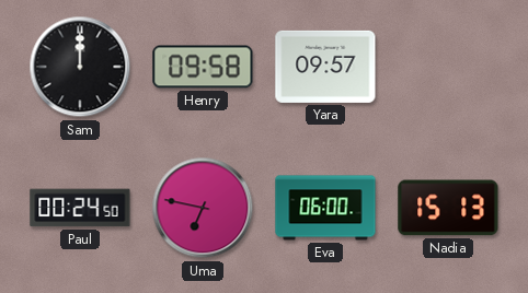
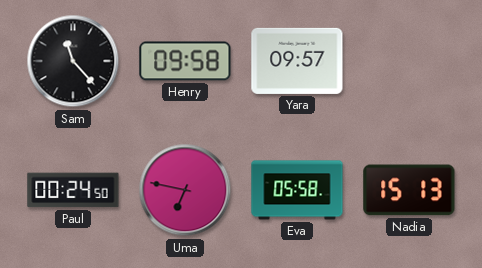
Sam: 12:00 -> 11:23
Eva: 06:00 -> 05:58
